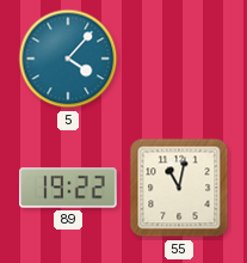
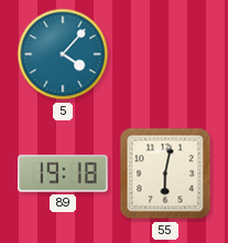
89: 19:22 -> 19:18
55: 11:02 -> 6:02
